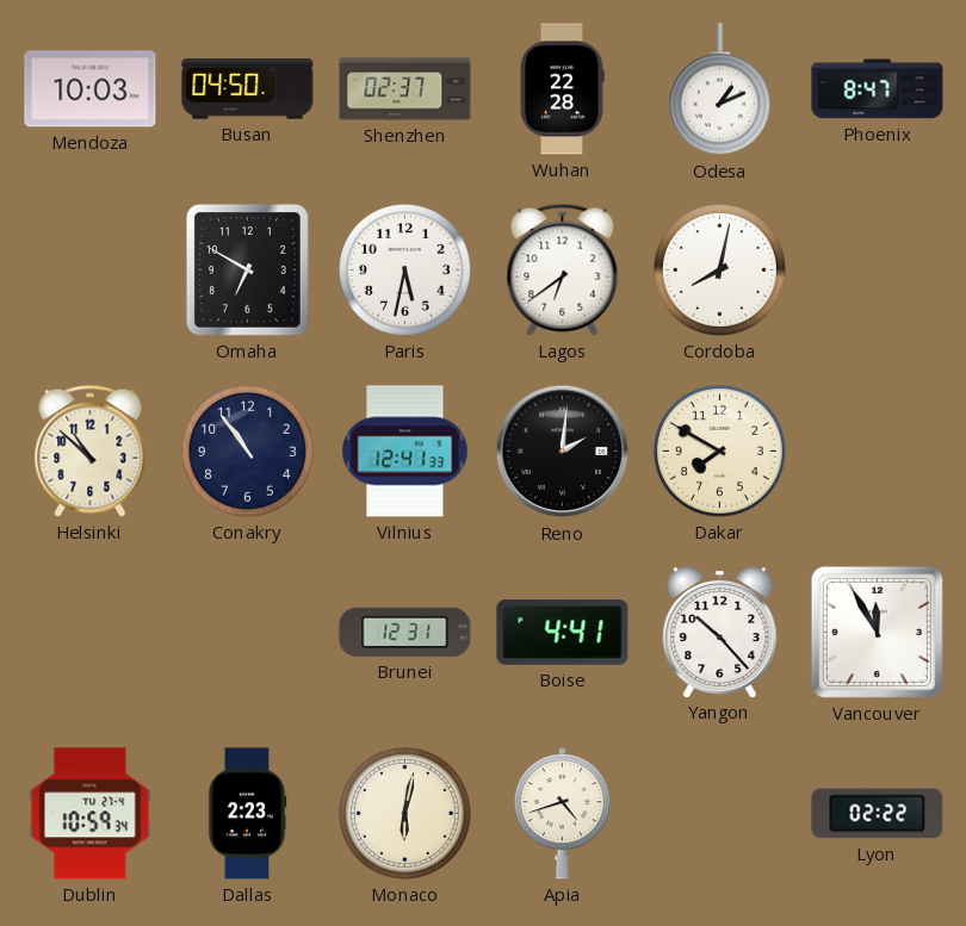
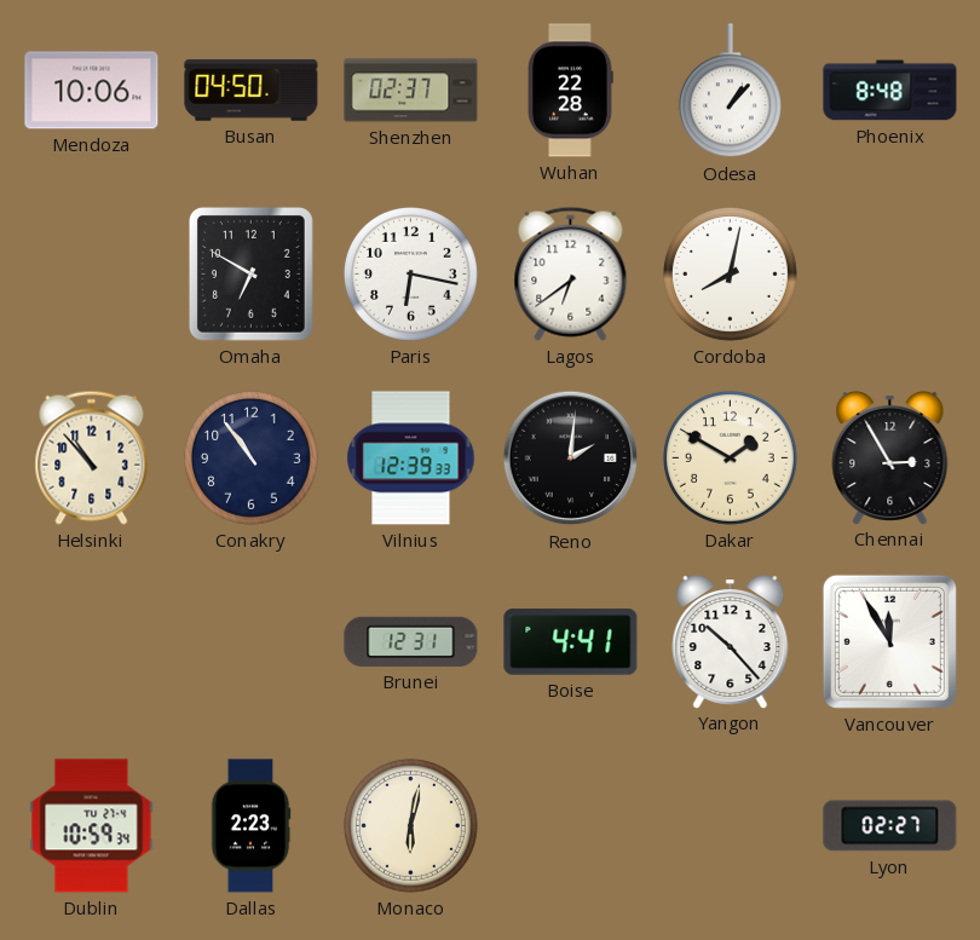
Mendoza: 10:03 -> 10:06
Odesa: 1:11 -> 1:07
Phoenix: 8:47 -> 8:48
Paris: 5:32 -> 6:17
Helsinki: 10:52 -> 10:53
Vilnius: 12:41 -> 12:39
Dakar: 7:50 -> 1:50
Chennai: none -> 2:55
Apia: 4:42 -> none
Lyon: 02:22 -> 02:27
